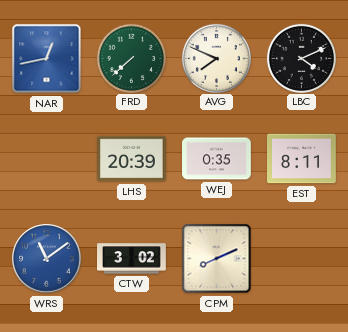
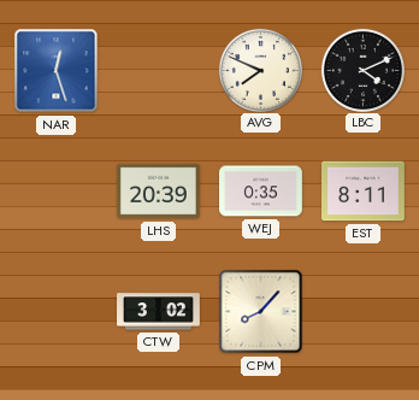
NAR: 12:43 -> 12:27
FRD: 7:38 -> none
WRS: 11:09 -> none
CPM: 8:11 -> 8:07
